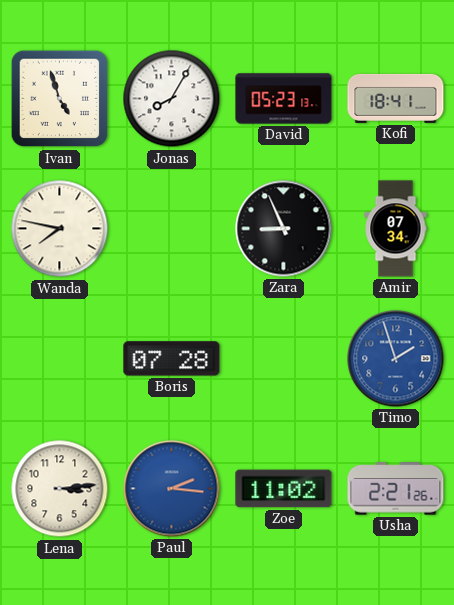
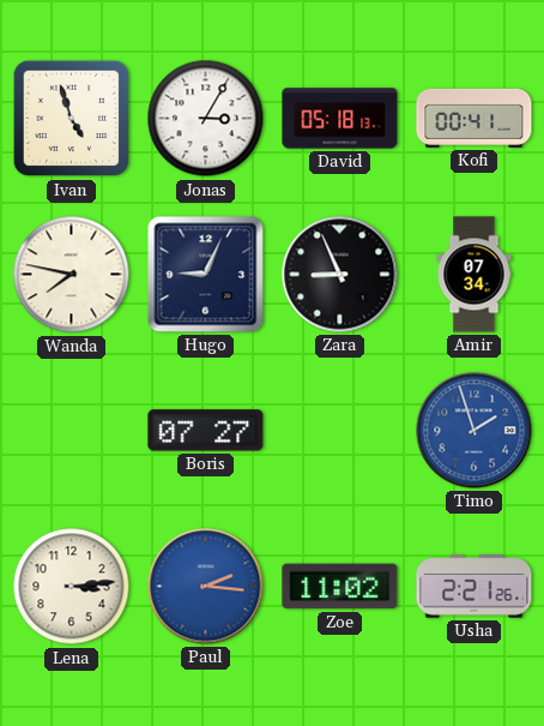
Jonas: 8:05 -> 3:05
David: 05:23 -> 05:18
Kofi: 18:41 -> 00:41
Hugo: none -> 9:04
Boris: 07:28 -> 07:27
